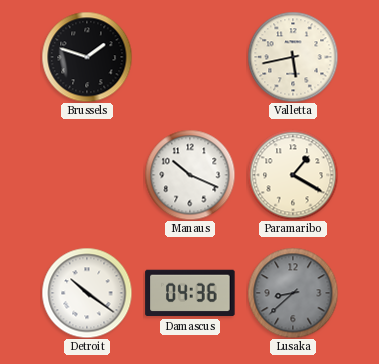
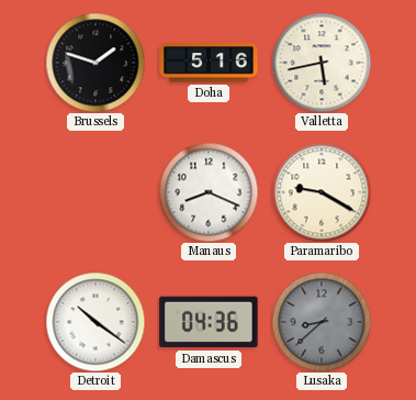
Doha: none -> 5:16
Manaus: 10:19 -> 8:19
Paramaribo: 1:20 -> 9:20
